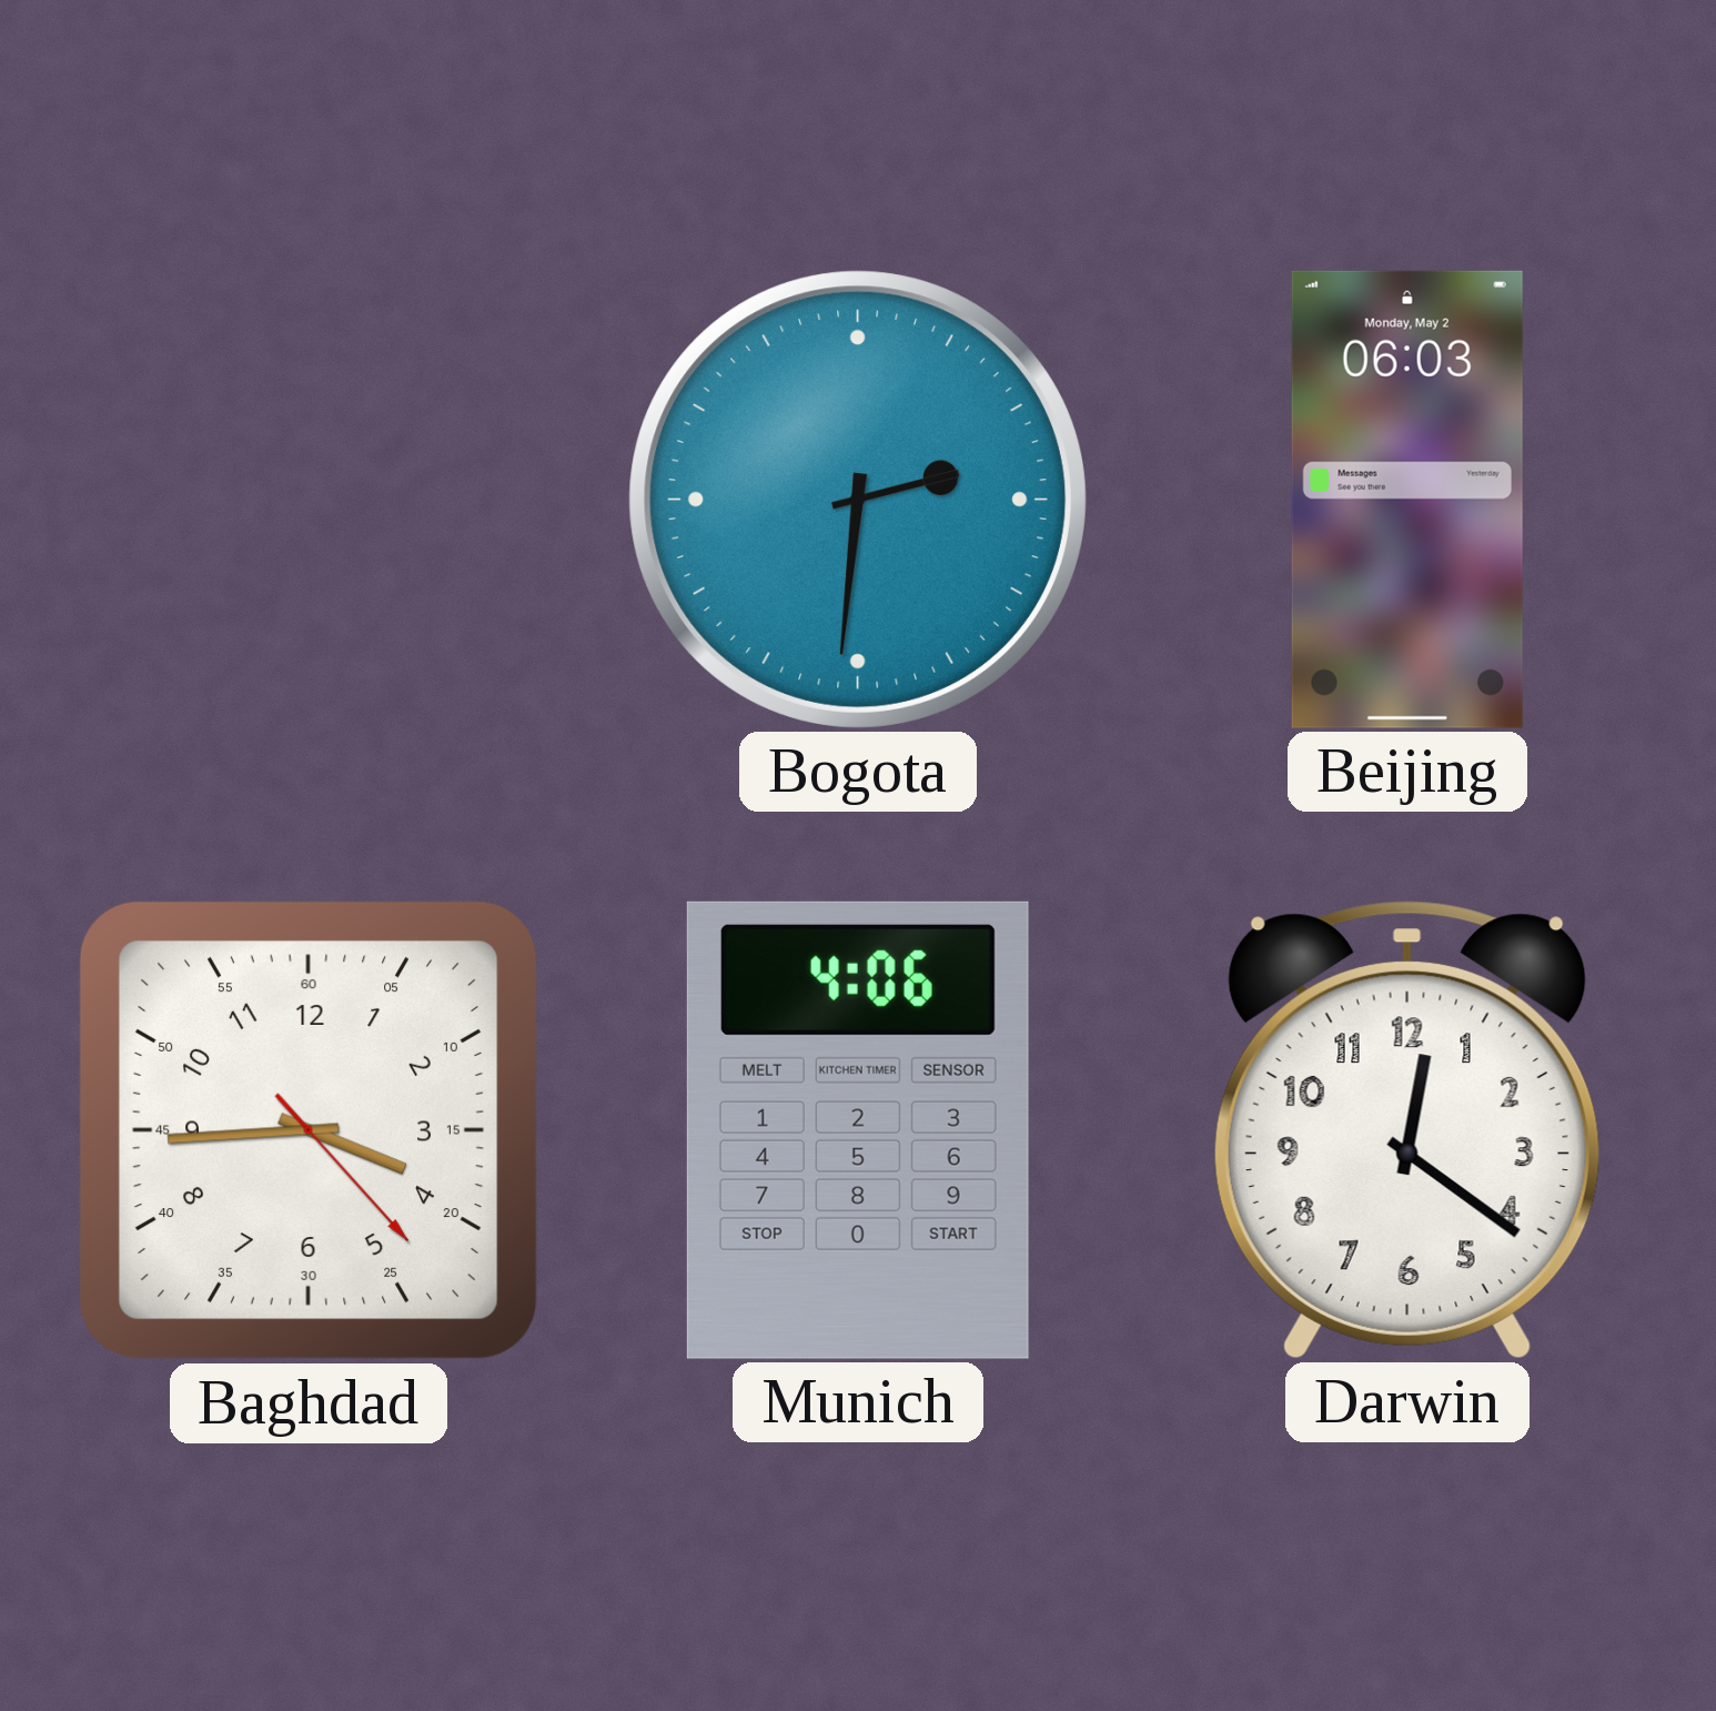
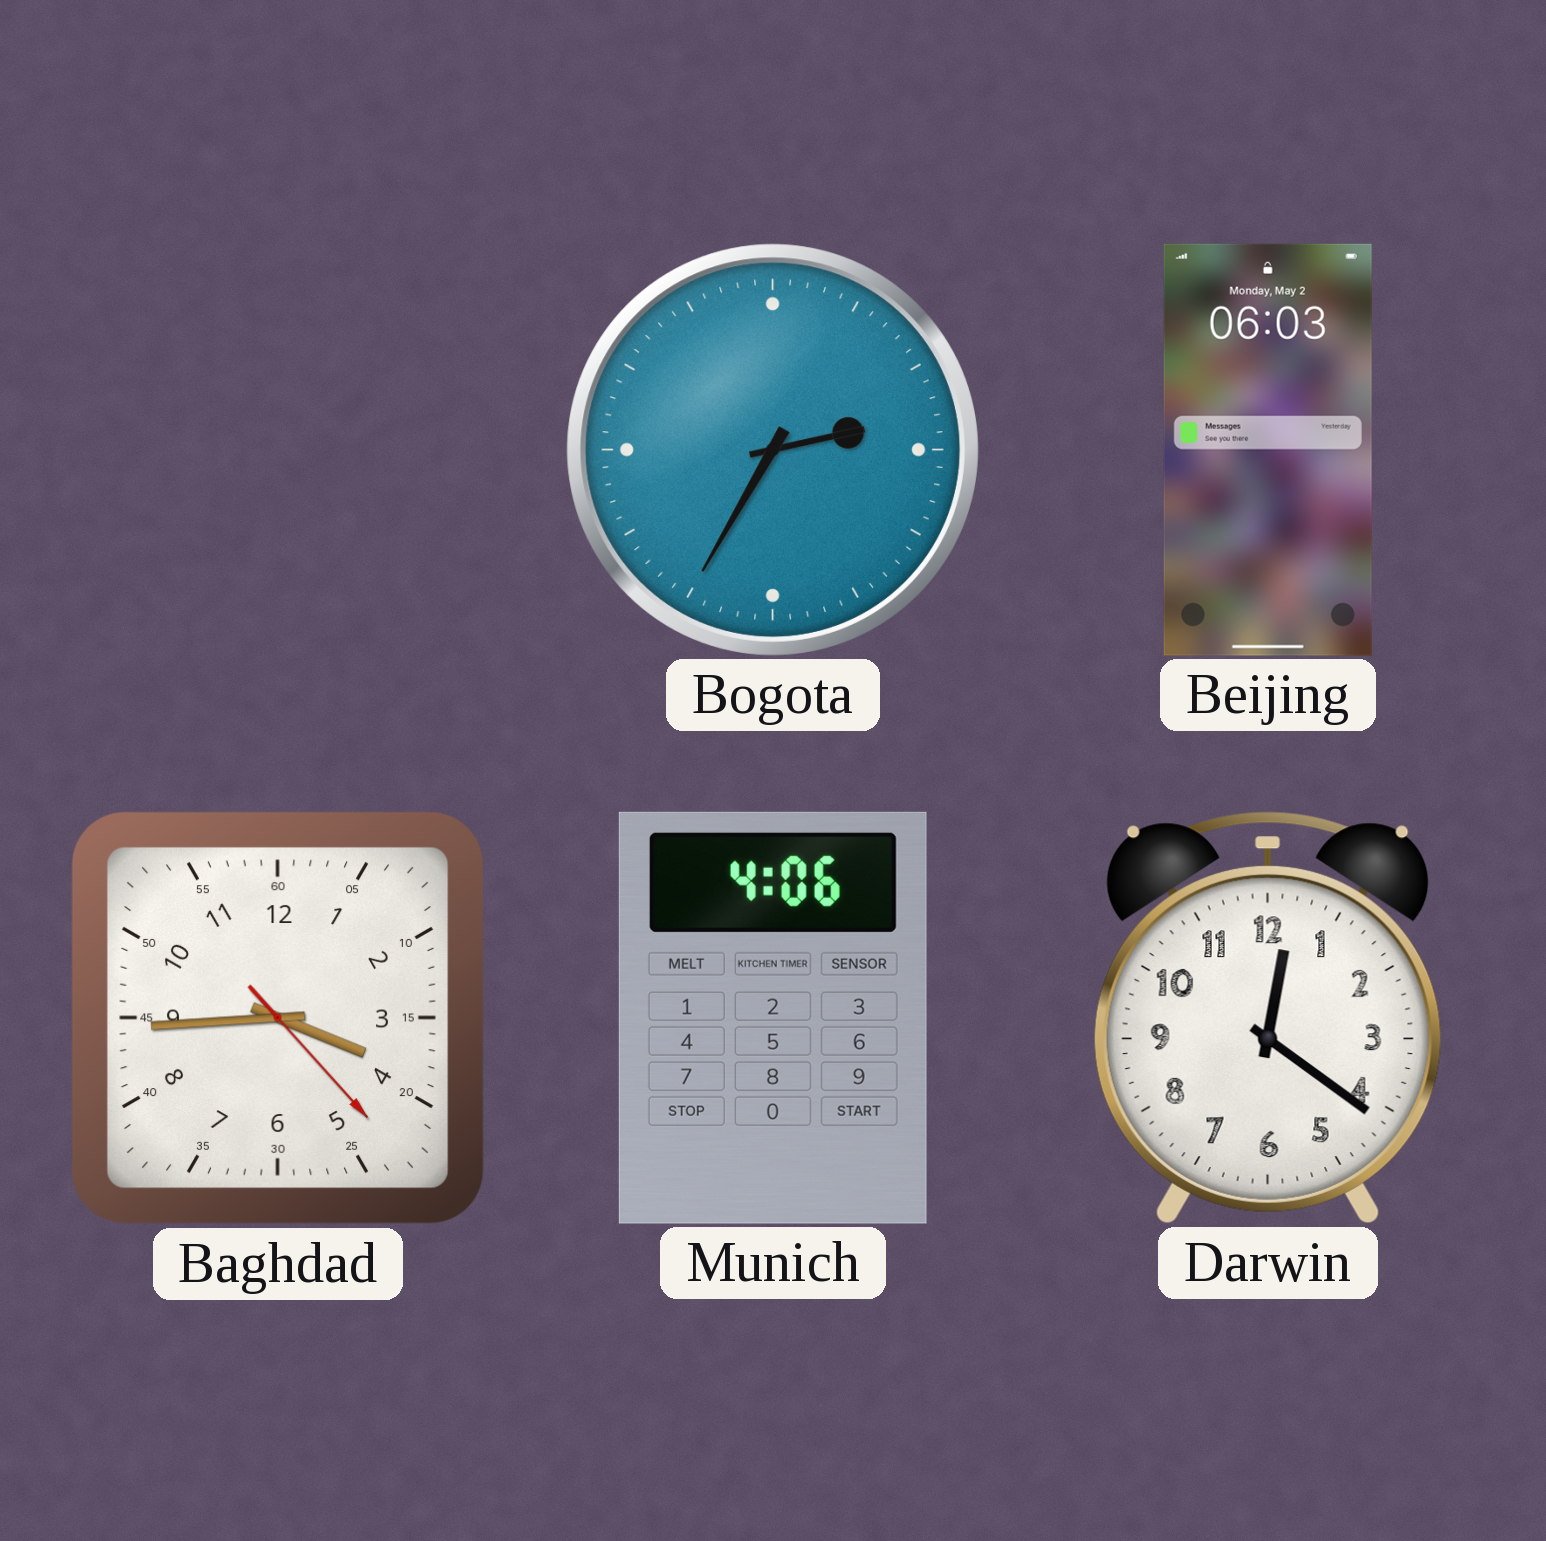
Bogota: 2:31 -> 2:35
